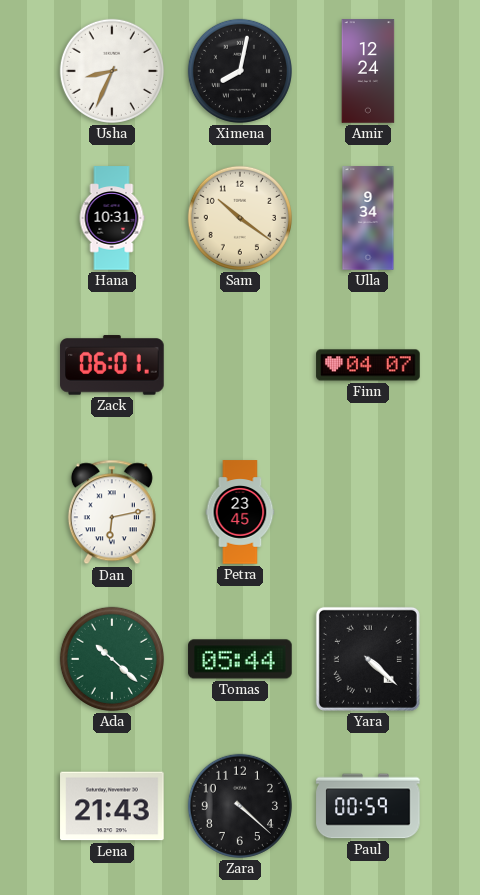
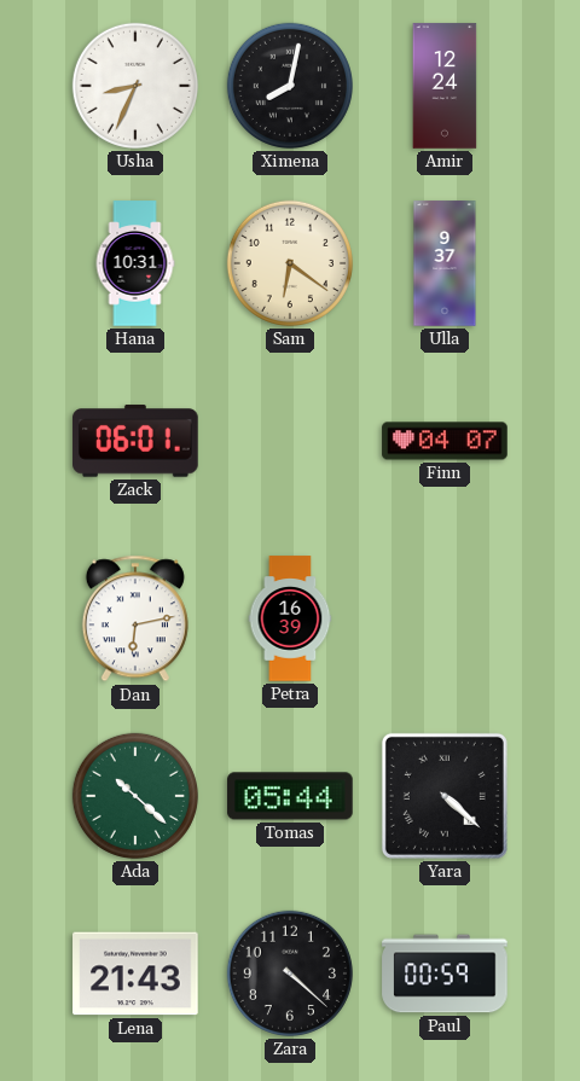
Sam: 10:21 -> 6:21
Ulla: 9:34 -> 9:37
Petra: 23:45 -> 16:39
